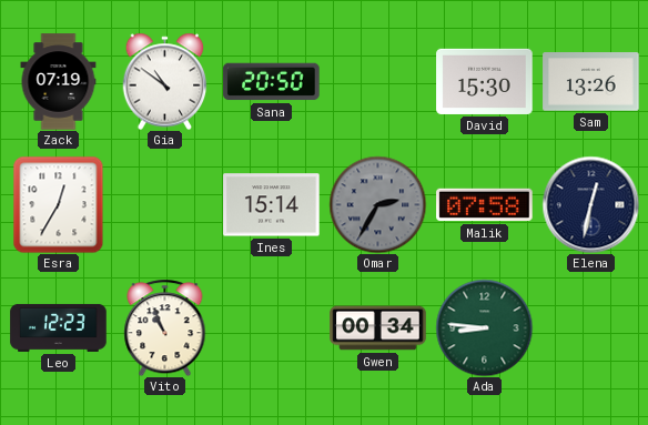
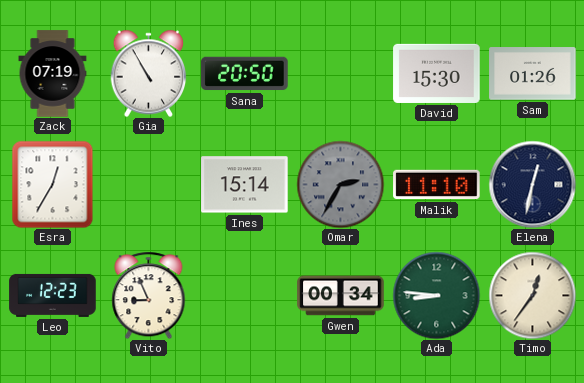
Gia: 10:51 -> 10:55
Sam: 13:26 -> 01:26
Malik: 07:58 -> 11:10
Vito: 10:56 -> 8:56
Timo: none -> 12:36
